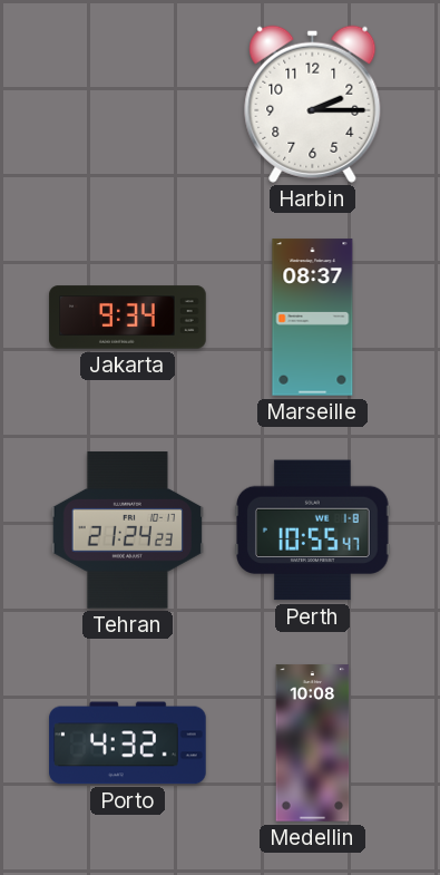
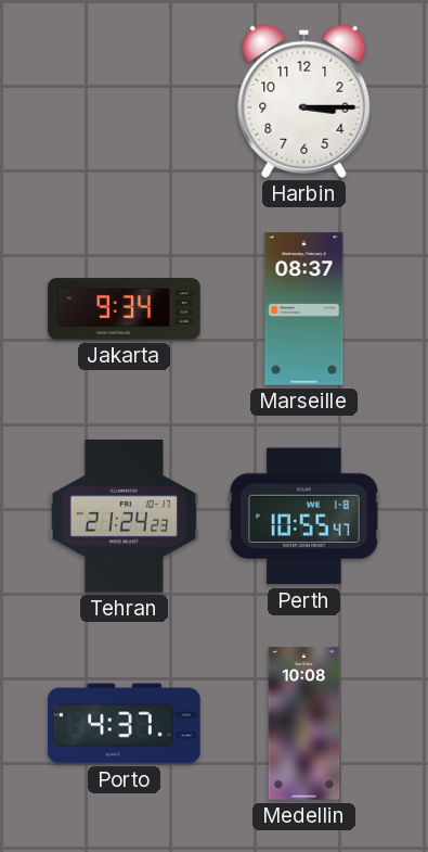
Harbin: 2:15 -> 3:15
Porto: 4:32 -> 4:37
